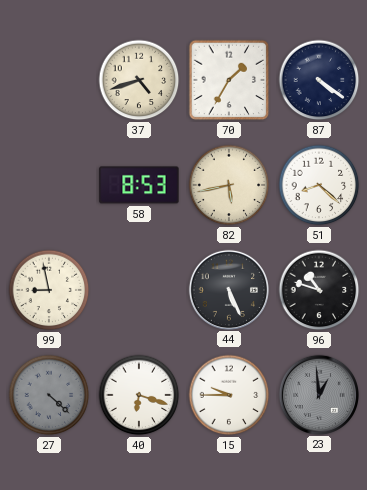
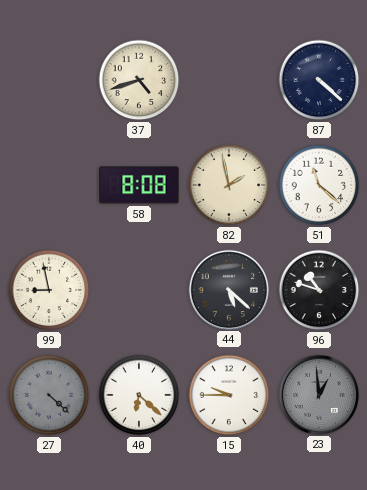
70: 1:35 -> none
87: 4:21 -> 4:22
58: 8:53 -> 8:08
82: 5:43 -> 1:58
51: 8:22 -> 11:22
44: 5:26 -> 5:22
40: 6:18 -> 6:22
